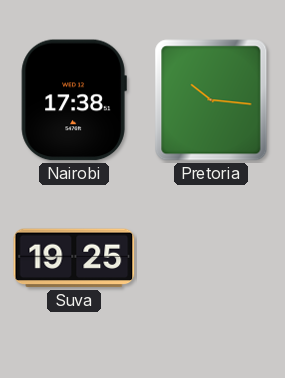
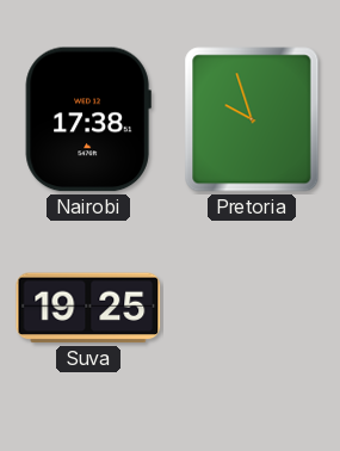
Pretoria: 10:16 -> 9:57
